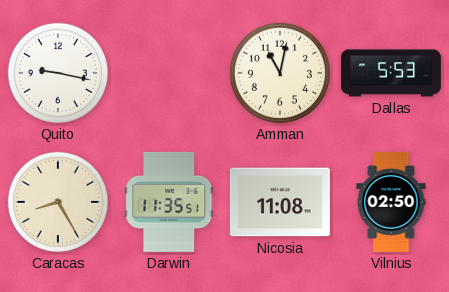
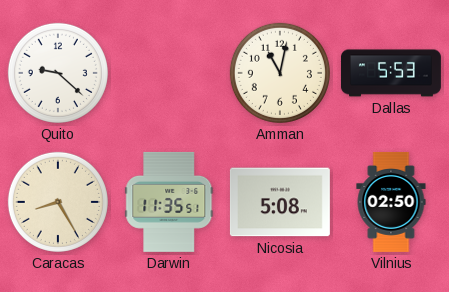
Quito: 9:17 -> 9:22
Nicosia: 11:08 -> 5:08
